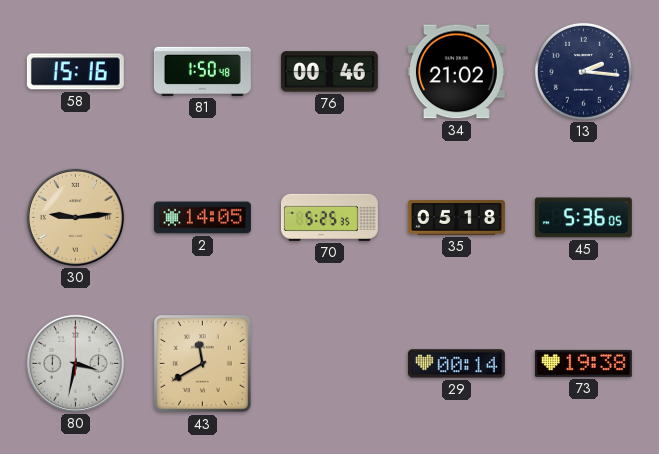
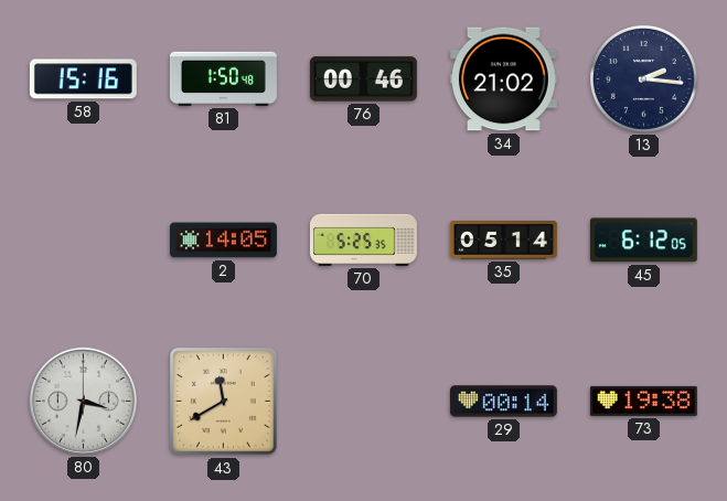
30: 9:14 -> none
35: 05:18 -> 05:14
45: 5:36 -> 6:12
